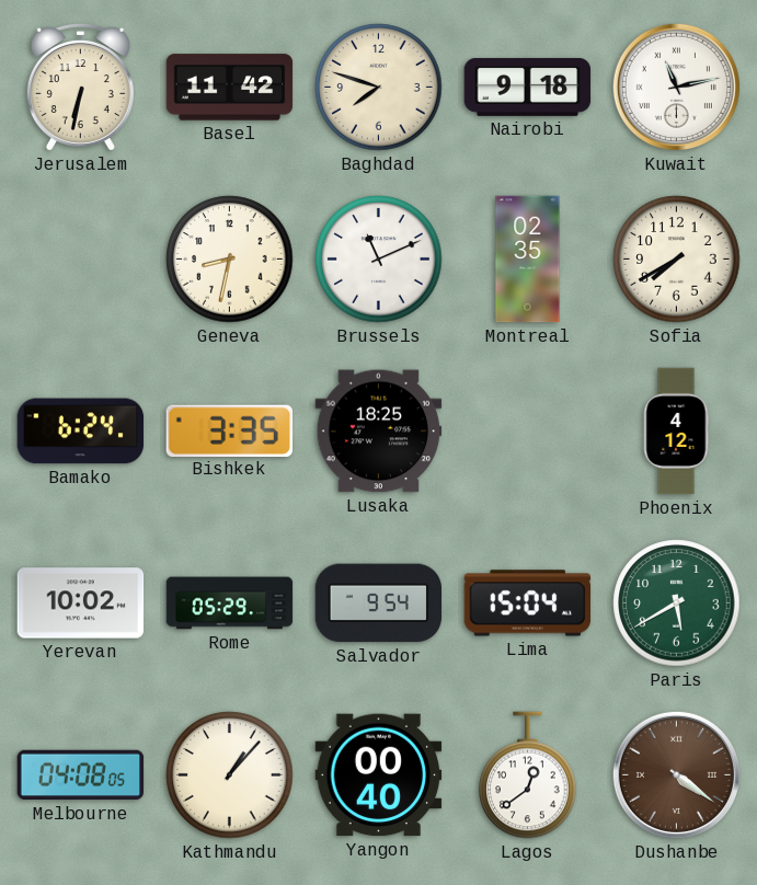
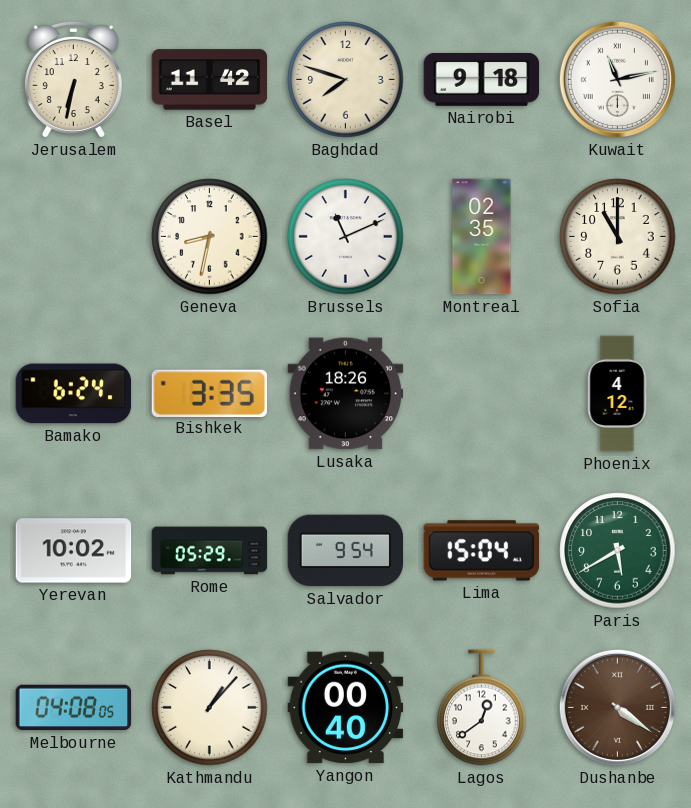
Sofia: 7:40 -> 11:00
Lusaka: 18:25 -> 18:26
